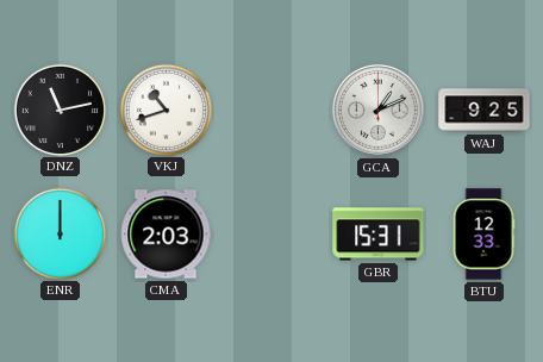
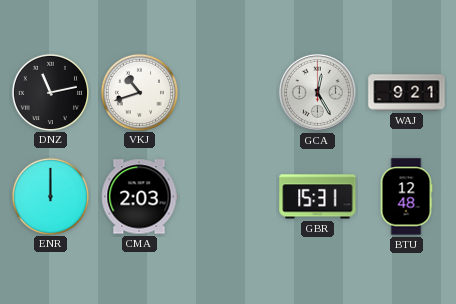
GCA: 1:11 -> 12:25
WAJ: 9:25 -> 9:21
BTU: 12:33 -> 12:48
